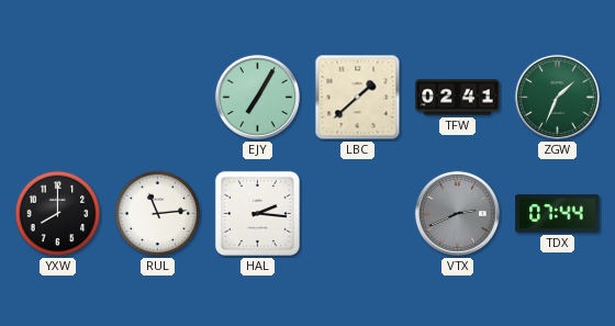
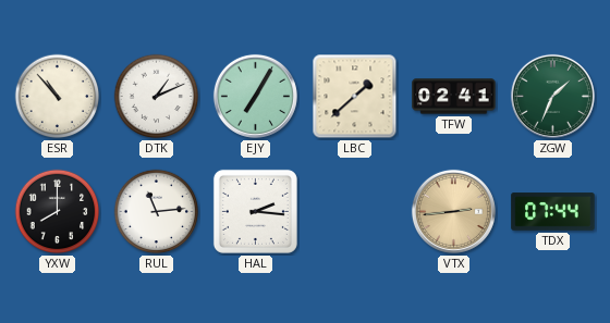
ESR: none -> 10:53
DTK: none -> 1:11
VTX: 2:41 -> 2:44
VTX dial: grey -> champagne
